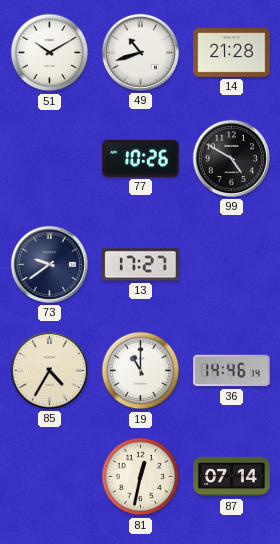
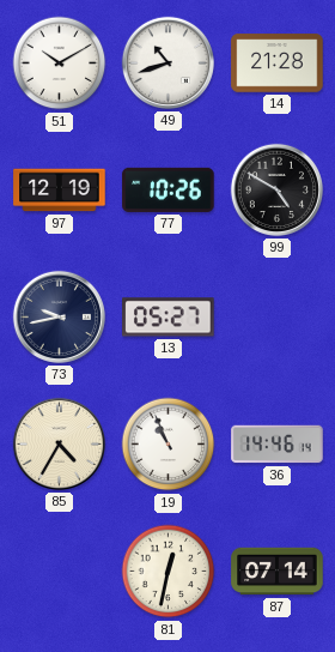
97: none -> 12:19
73: 9:39 -> 9:43
13: 17:27 -> 05:27
19: 11:00 -> 10:56
